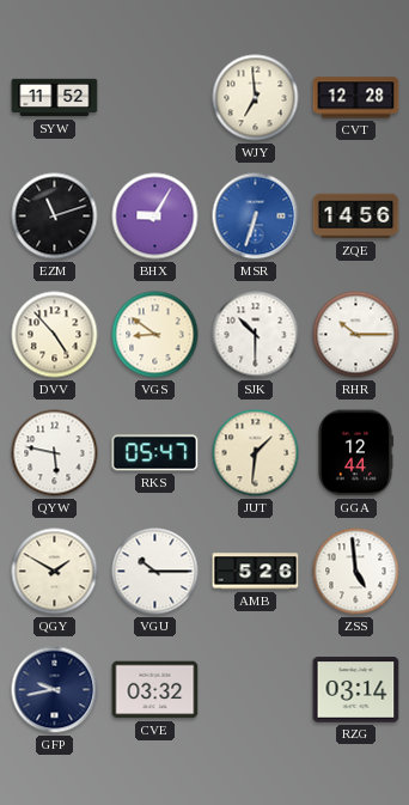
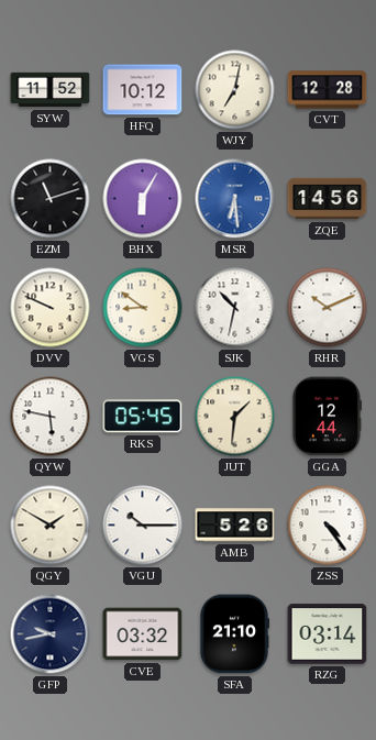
HFQ: none -> 10:12
WJY: 6:59 -> 7:02
BHX: 9:05 -> 6:05
MSR: 6:33 -> 6:29
DVV: 4:53 -> 9:49
SJK: 10:30 -> 10:32
RHR: 10:15 -> 10:11
RKS: 05:47 -> 05:45
ZSS: 4:59 -> 4:24
SFA: none -> 21:10
